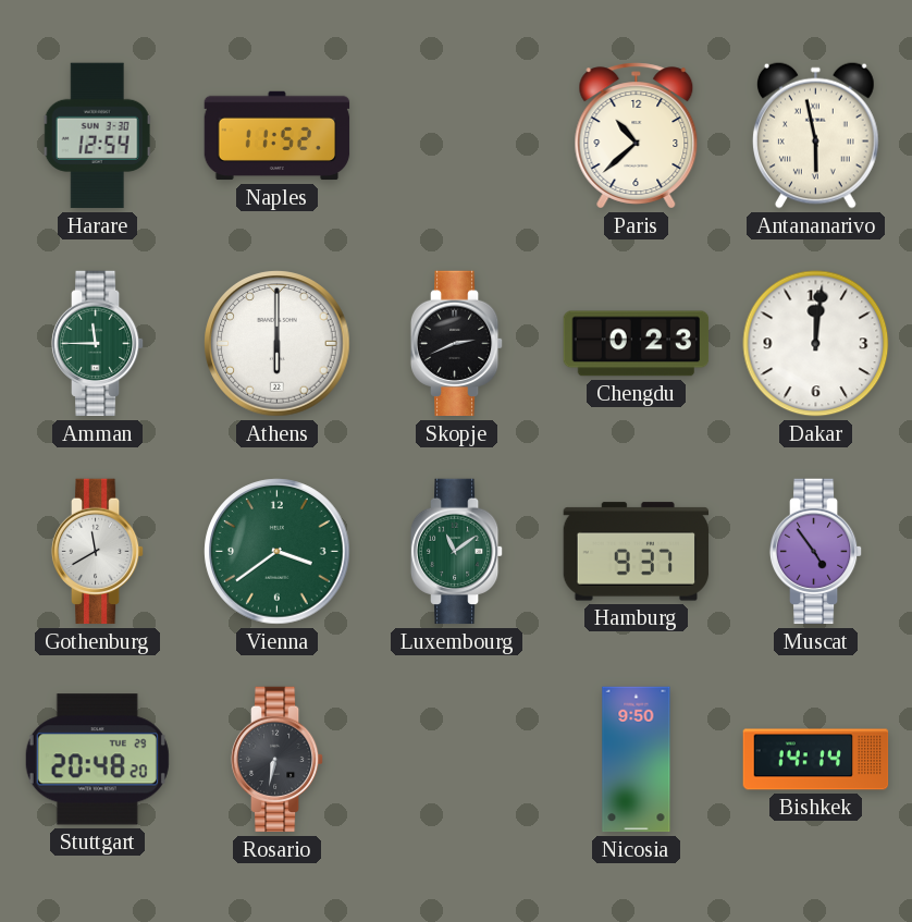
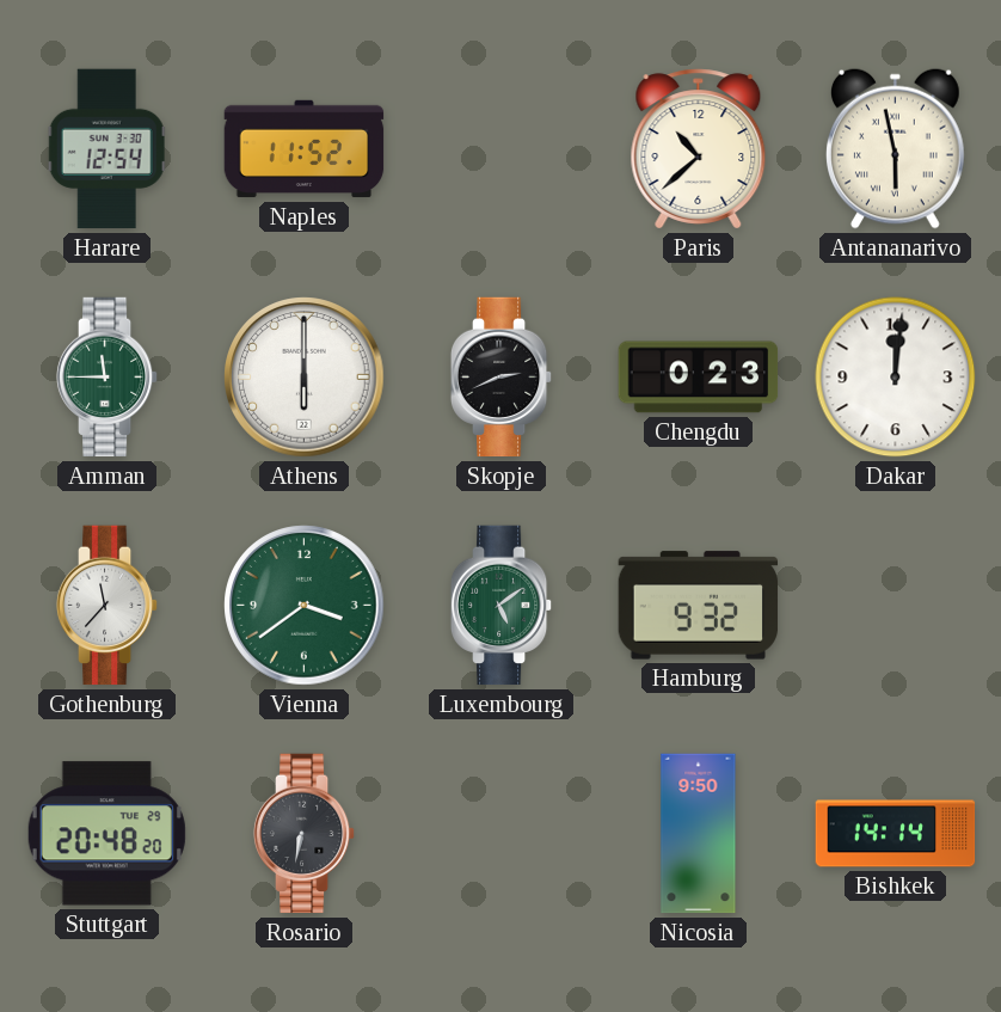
Gothenburg: 11:40 -> 11:37
Luxembourg: 11:09 -> 5:09
Hamburg: 9:37 -> 9:32
Muscat: 4:54 -> none
